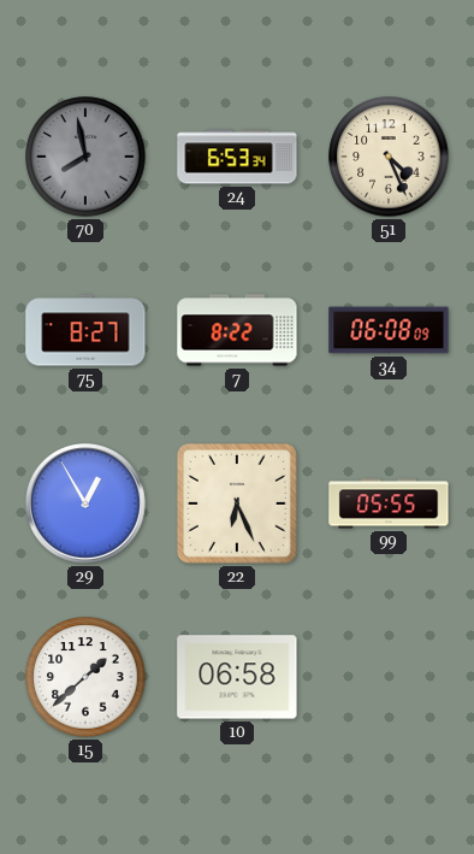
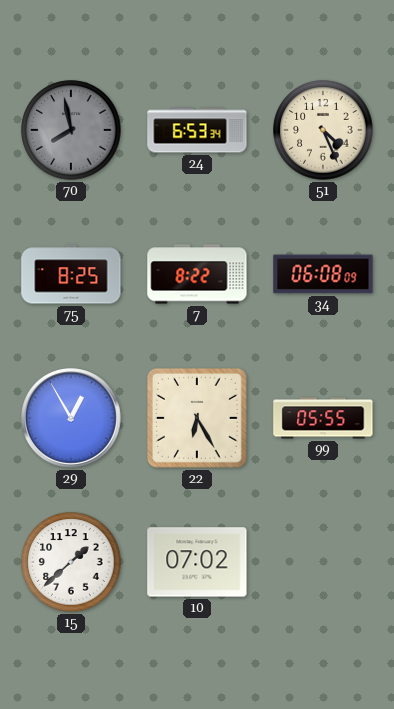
75: 8:27 -> 8:25
22: 6:26 -> 6:25
10: 06:58 -> 07:02
